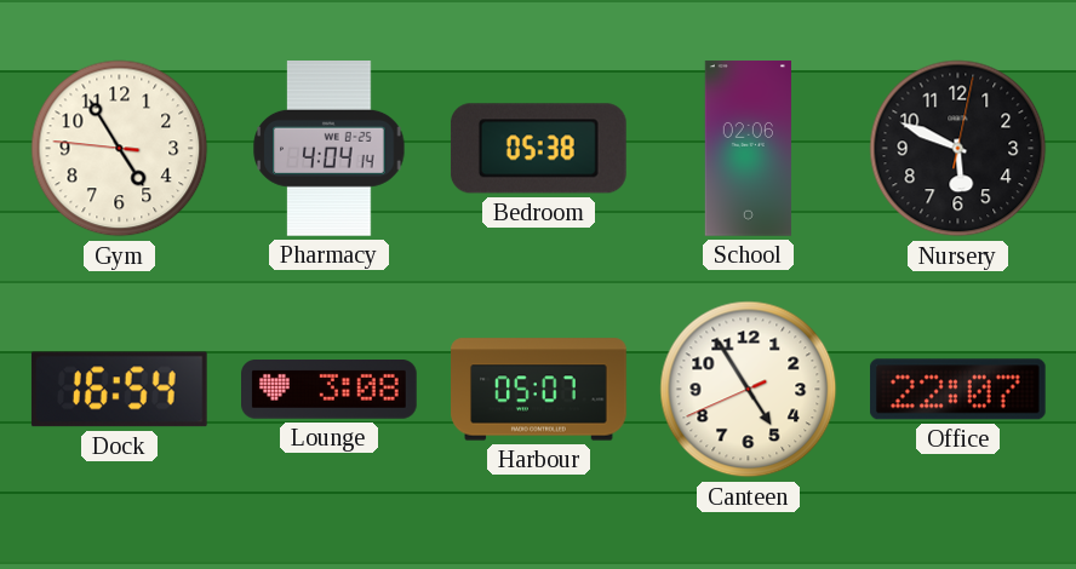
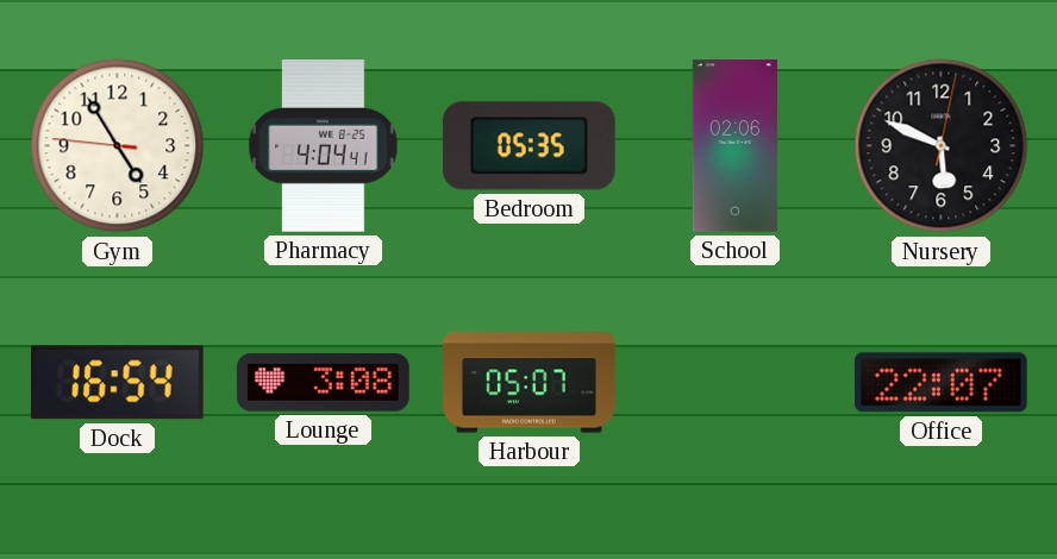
Pharmacy: 4:04:14 -> 4:04:41
Bedroom: 05:38 -> 05:35
Canteen: 4:54 -> none
